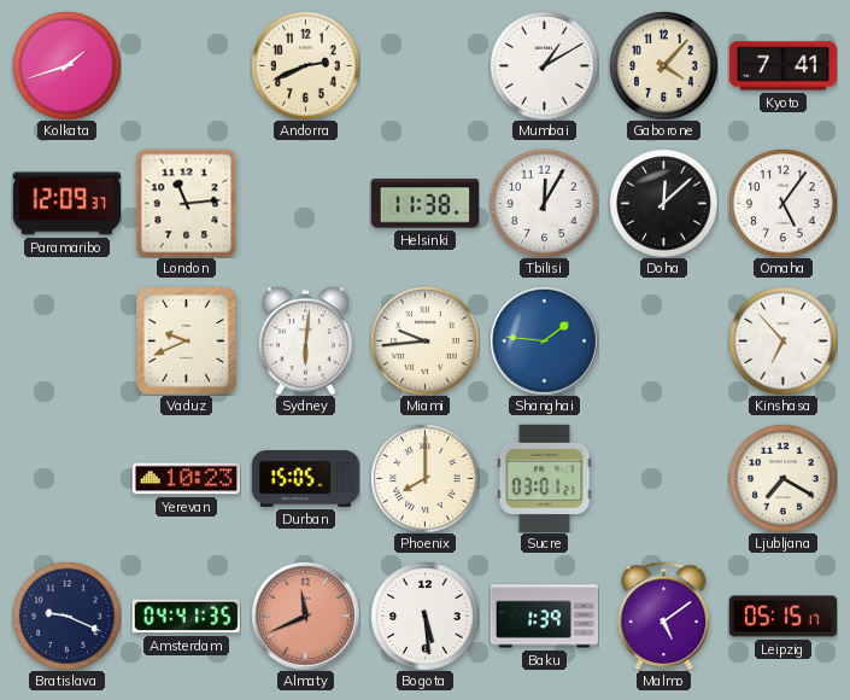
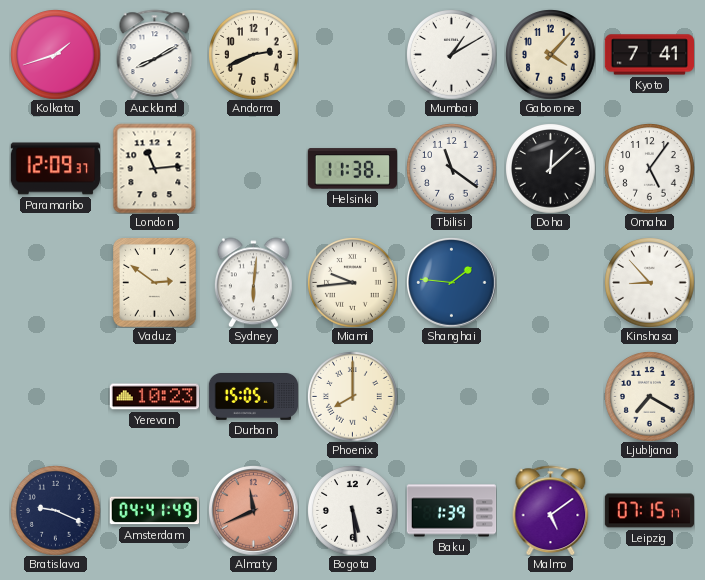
Auckland: none -> 8:10
Tbilisi: 12:05 -> 11:21
Vaduz: 9:41 -> 2:51
Kinshasa: 6:53 -> 8:53
Sucre: 03:01 -> none
Amsterdam: 04:41:35 -> 04:41:49
Leipzig: 05:15 -> 07:15
